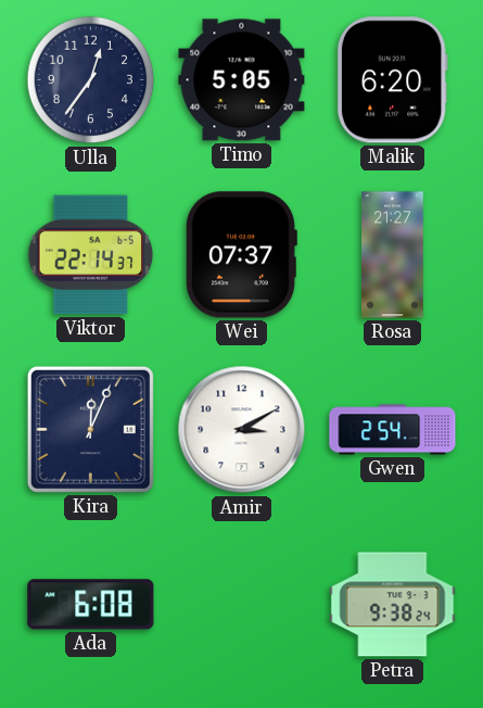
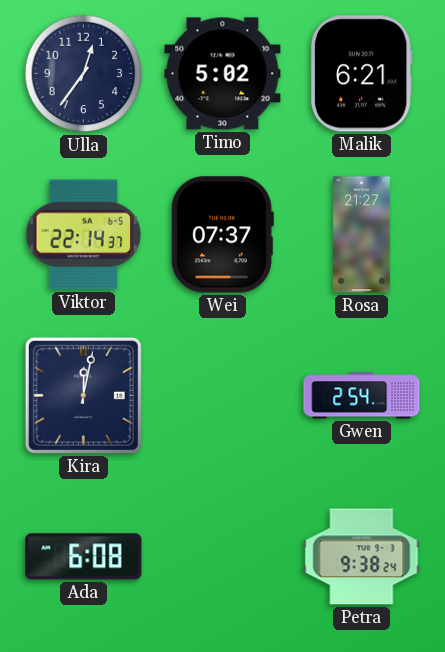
Timo: 5:05 -> 5:02
Malik: 6:20 -> 6:21
Kira: 12:04 -> 12:02
Amir: 3:10 -> none
